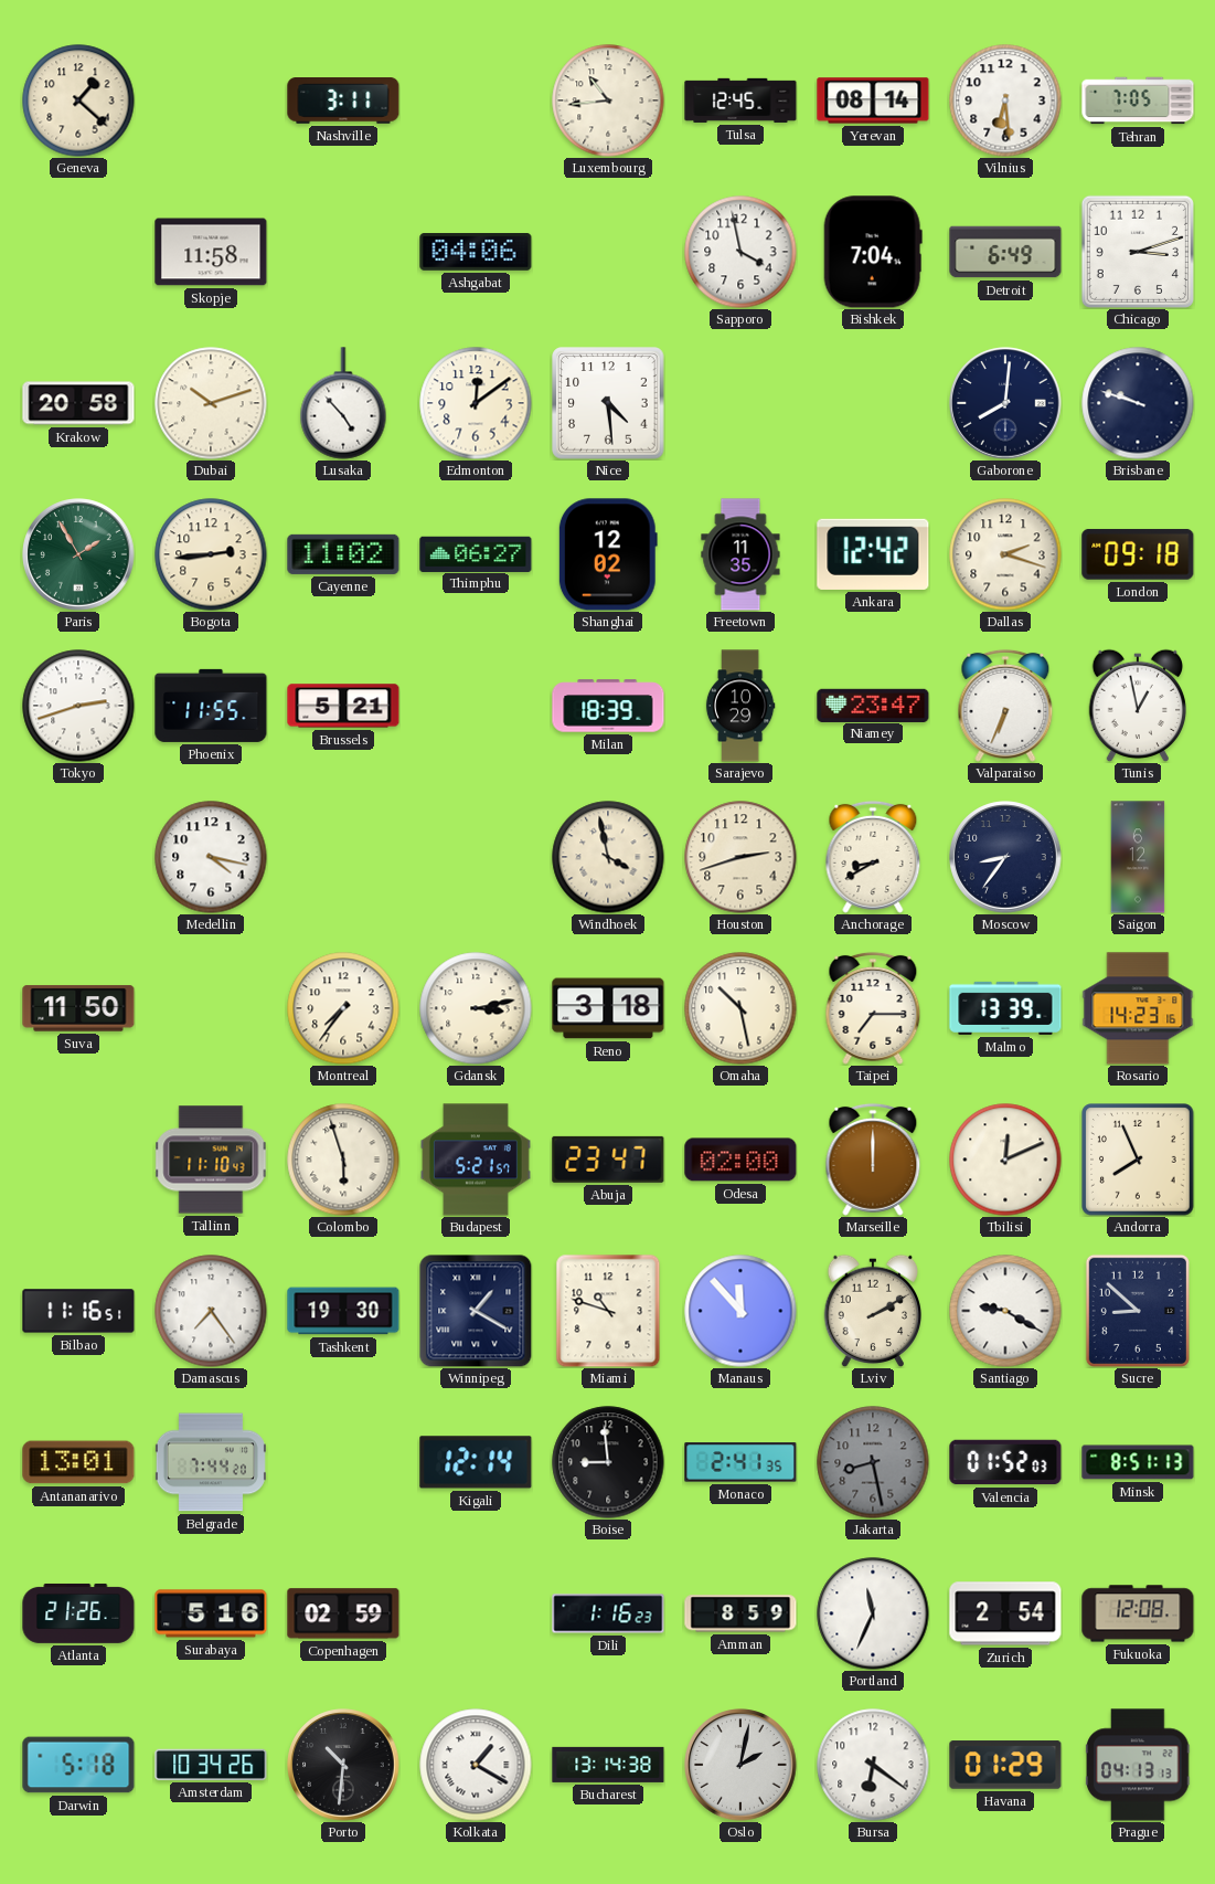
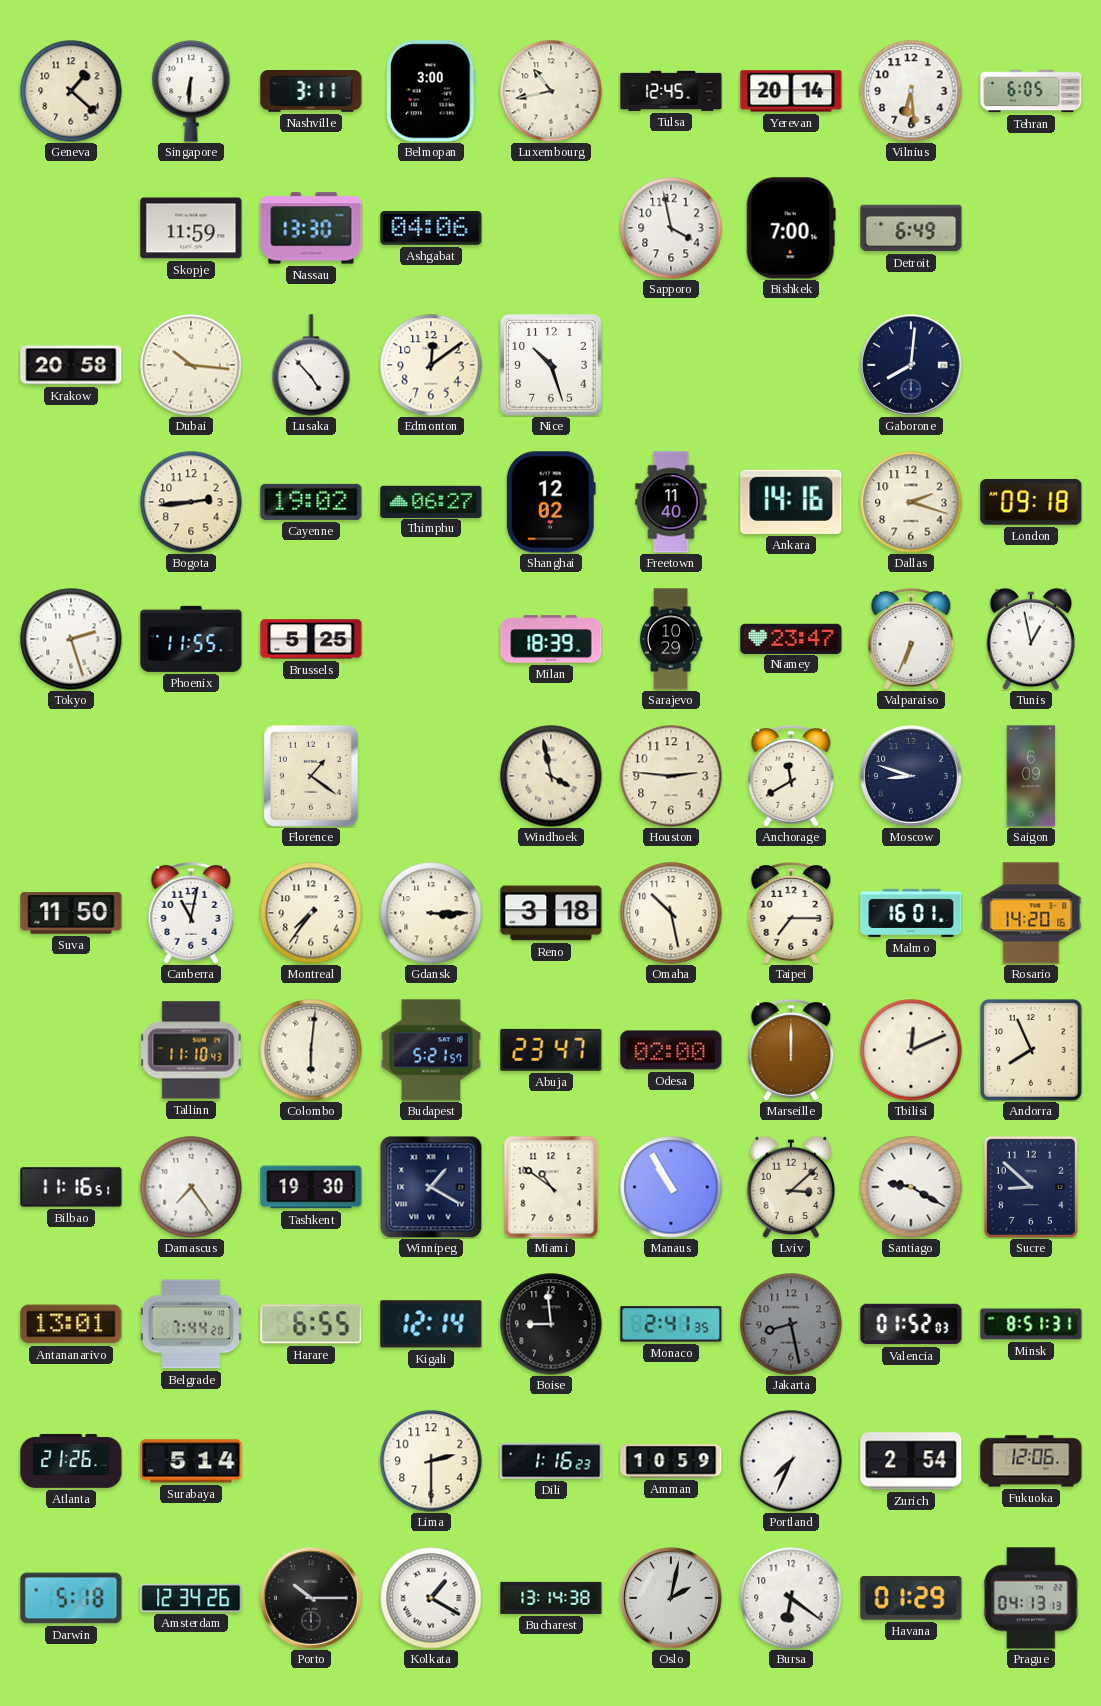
Singapore: none -> 6:31
Belmopan: none -> 3:00
Luxembourg: 10:44 -> 10:43
Yerevan: 08:14 -> 20:14
Tehran: 7:05 -> 6:05
Skopje: 11:58 -> 11:59
Nassau: none -> 13:30
Bishkek: 7:04 -> 7:00
Chicago: 3:12 -> none
Dubai: 10:12 -> 10:16
Nice: 4:29 -> 10:27
Brisbane: 9:48 -> none
Paris: 1:55 -> none
Cayenne: 11:02 -> 19:02
Freetown: 11:35 -> 11:40
Ankara: 12:42 -> 14:16
Tokyo: 2:42 -> 2:27
Brussels: 5:21 -> 5:25
Medellin: 4:17 -> none
Florence: none -> 1:21
Houston: 2:42 -> 2:46
Anchorage: 8:40 -> 11:40
Moscow: 8:36 -> 8:48
Saigon: 6:12 -> 6:09
Canberra: none -> 11:02
Gdansk: 3:13 -> 3:15
Malmo: 13:39 -> 16:01
Rosario: 14:23 -> 14:20
Colombo: 5:57 -> 6:01
Miami: 10:48 -> 10:51
Manaus: 11:53 -> 10:55
Lviv: 2:10 -> 3:08
Harare: none -> 6:55
Minsk: 8:51:13 -> 8:51:31
Surabaya: 5:16 -> 5:14
Copenhagen: 02:59 -> none
Lima: none -> 2:30
Amman: 8:59 -> 10:59
Portland: 11:34 -> 7:34
Fukuoka: 12:08 -> 12:06
Amsterdam: 10:34 -> 12:34
Porto: 10:31 -> 10:15
